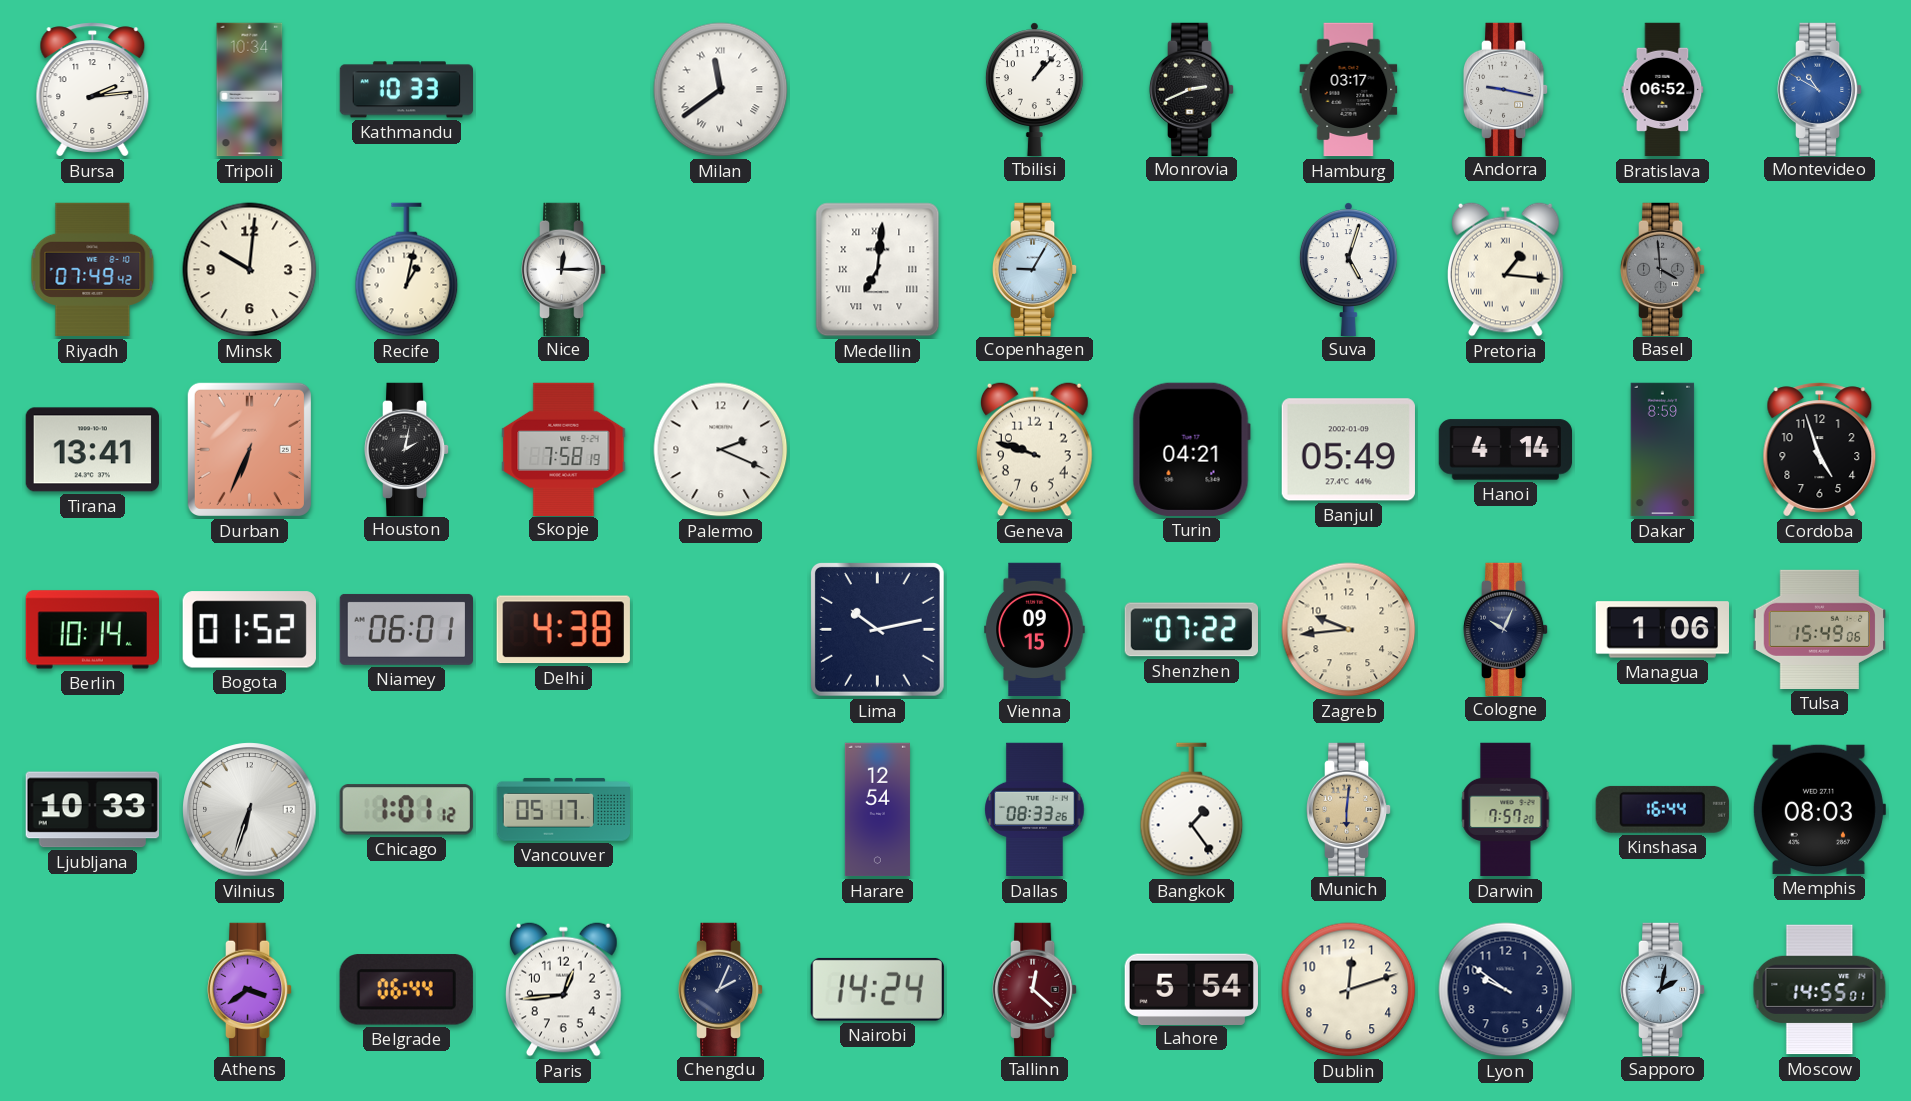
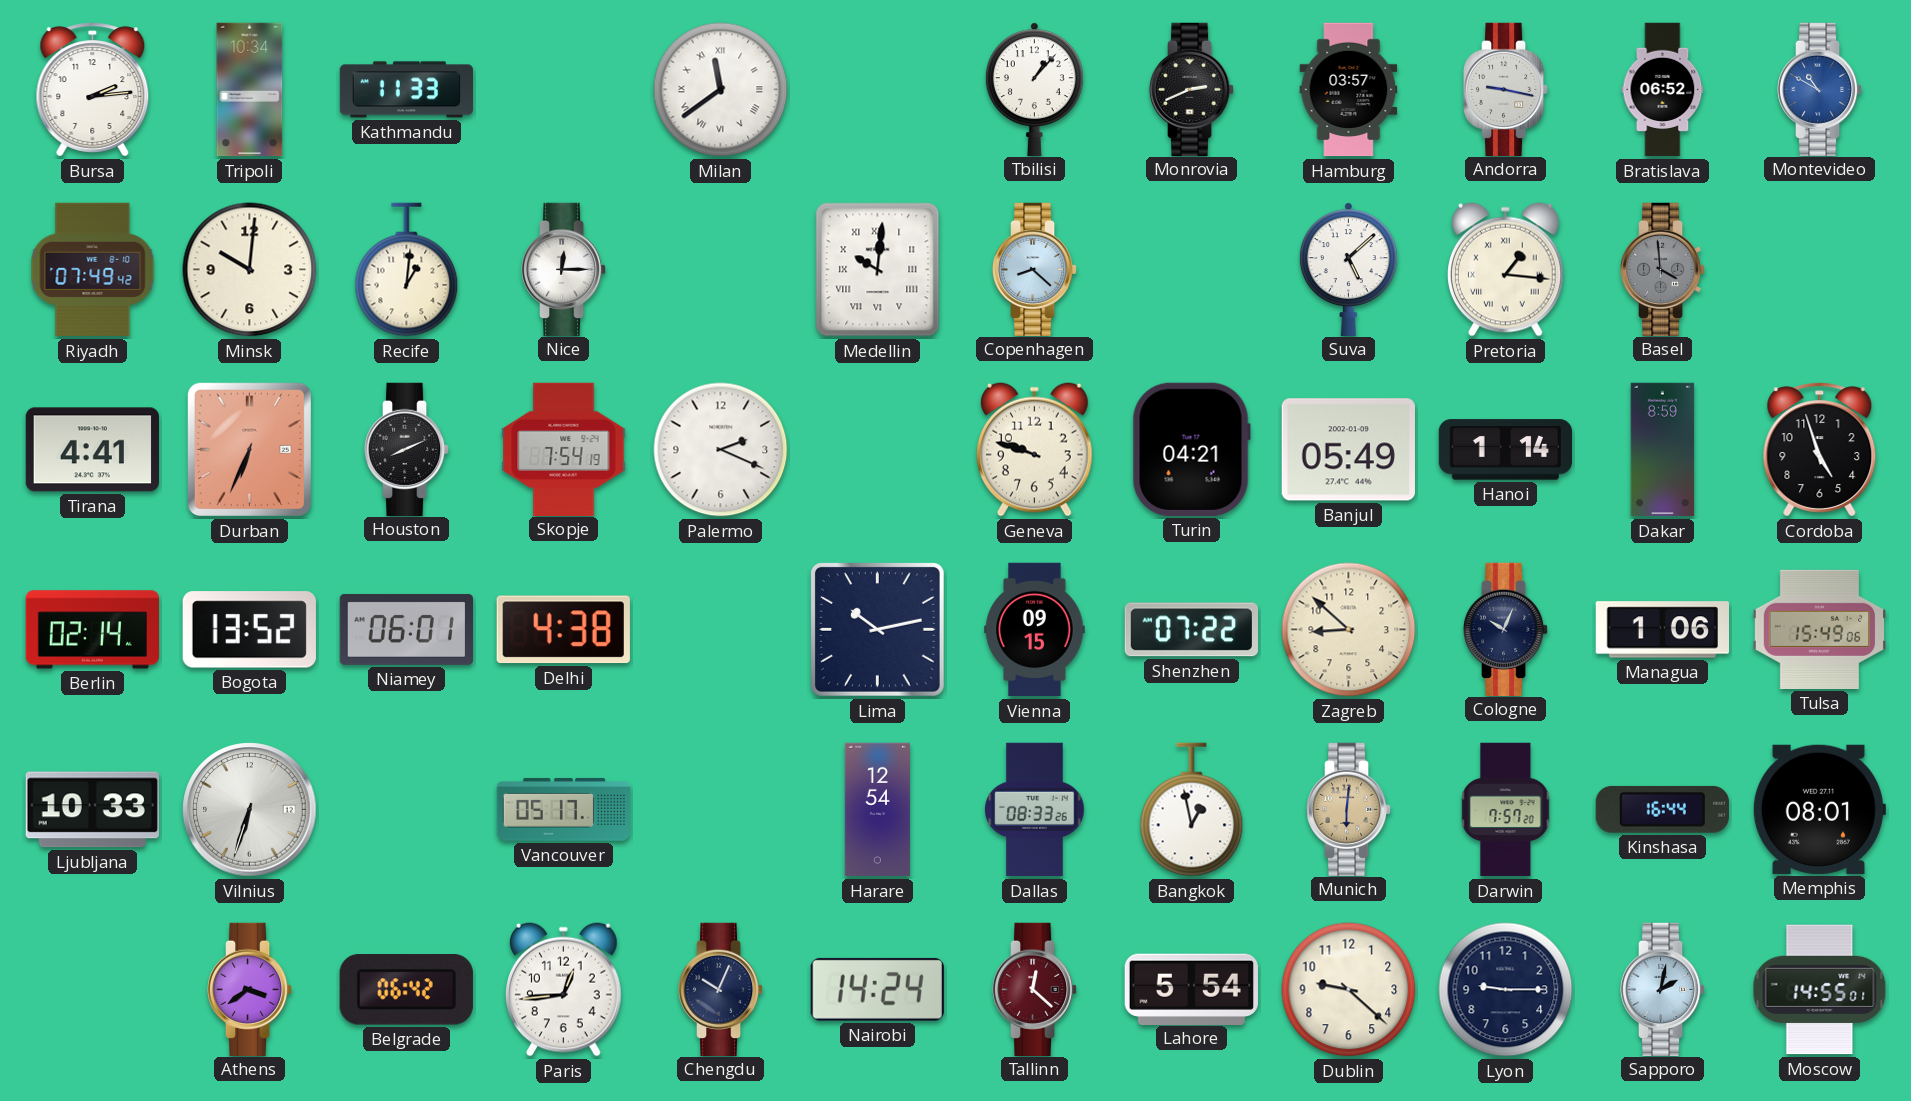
Kathmandu: 10:33 -> 11:33
Hamburg: 03:17 -> 03:57
Recife: 1:02 -> 1:01
Medellin: 7:01 -> 10:01
Copenhagen: 9:05 -> 8:22
Suva: 5:03 -> 5:08
Tirana: 13:41 -> 4:41
Houston: 2:02 -> 8:11
Skopje: 7:58 -> 7:54
Hanoi: 4:14 -> 1:14
Berlin: 10:14 -> 02:14
Bogota: 01:52 -> 13:52
Zagreb: 9:44 -> 8:52
Chicago: 1:01 -> none
Bangkok: 1:24 -> 12:58
Memphis: 08:03 -> 08:01
Belgrade: 06:44 -> 06:42
Chengdu: 2:04 -> 10:04
Dublin: 12:12 -> 9:22
Lyon: 9:51 -> 9:15
